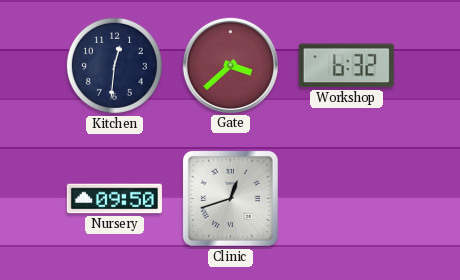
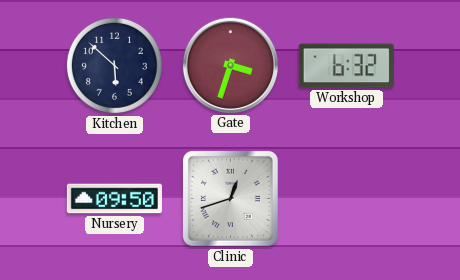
Kitchen: 12:31 -> 5:52
Gate: 3:38 -> 3:33
